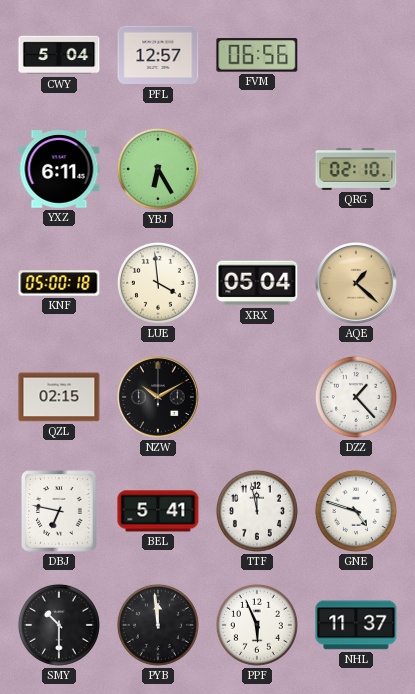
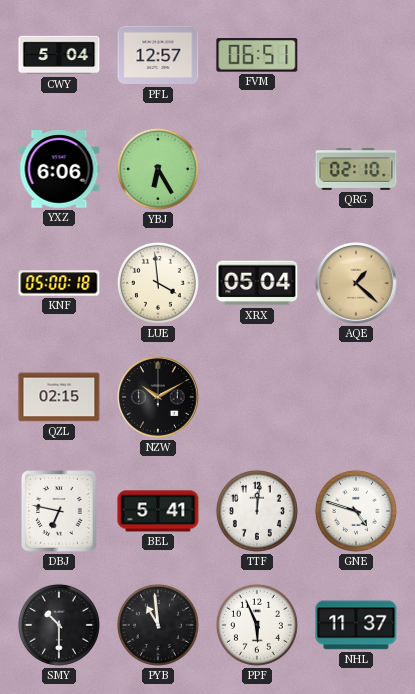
FVM: 06:56 -> 06:51
YXZ: 6:11 -> 6:06
DZZ: 1:23 -> none
TTF: 11:58 -> 12:01
PYB: 11:59 -> 10:59
